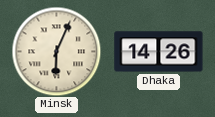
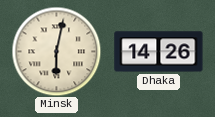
Minsk: 6:04 -> 6:02
